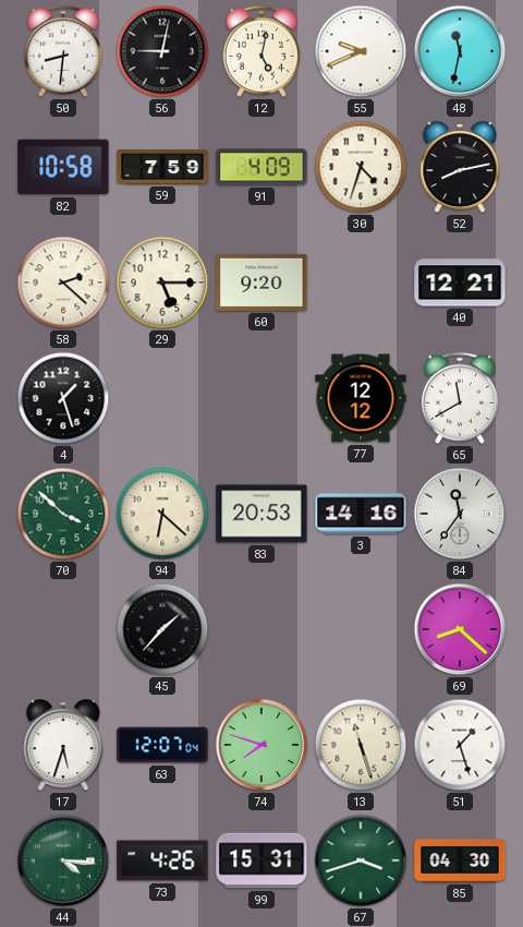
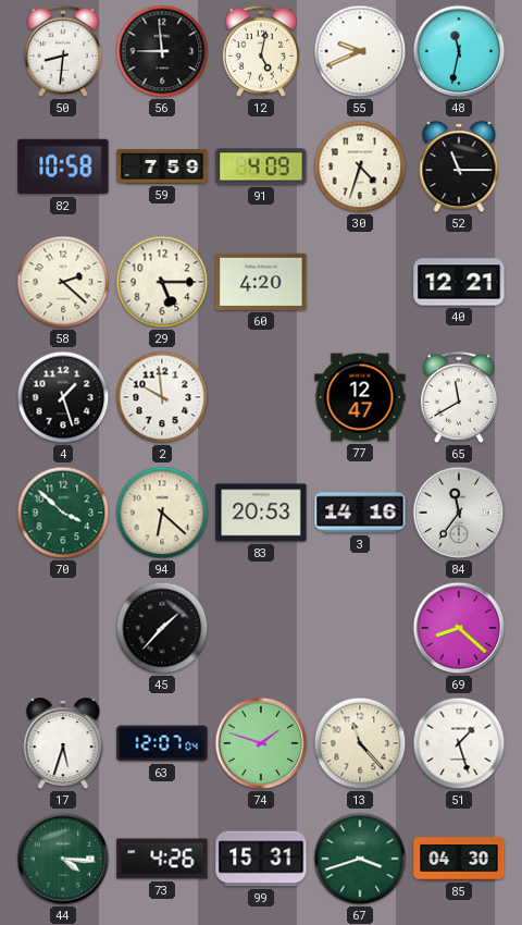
56: 9:02 -> 8:59
52: 8:13 -> 11:15
60: 9:20 -> 4:20
2: none -> 9:59
77: 12:12 -> 12:47
74: 7:48 -> 1:48
13: 11:27 -> 11:23
